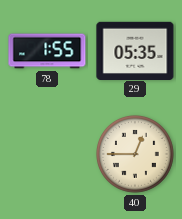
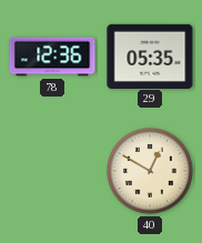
78: 1:55 -> 12:36
40: 12:45 -> 12:50
